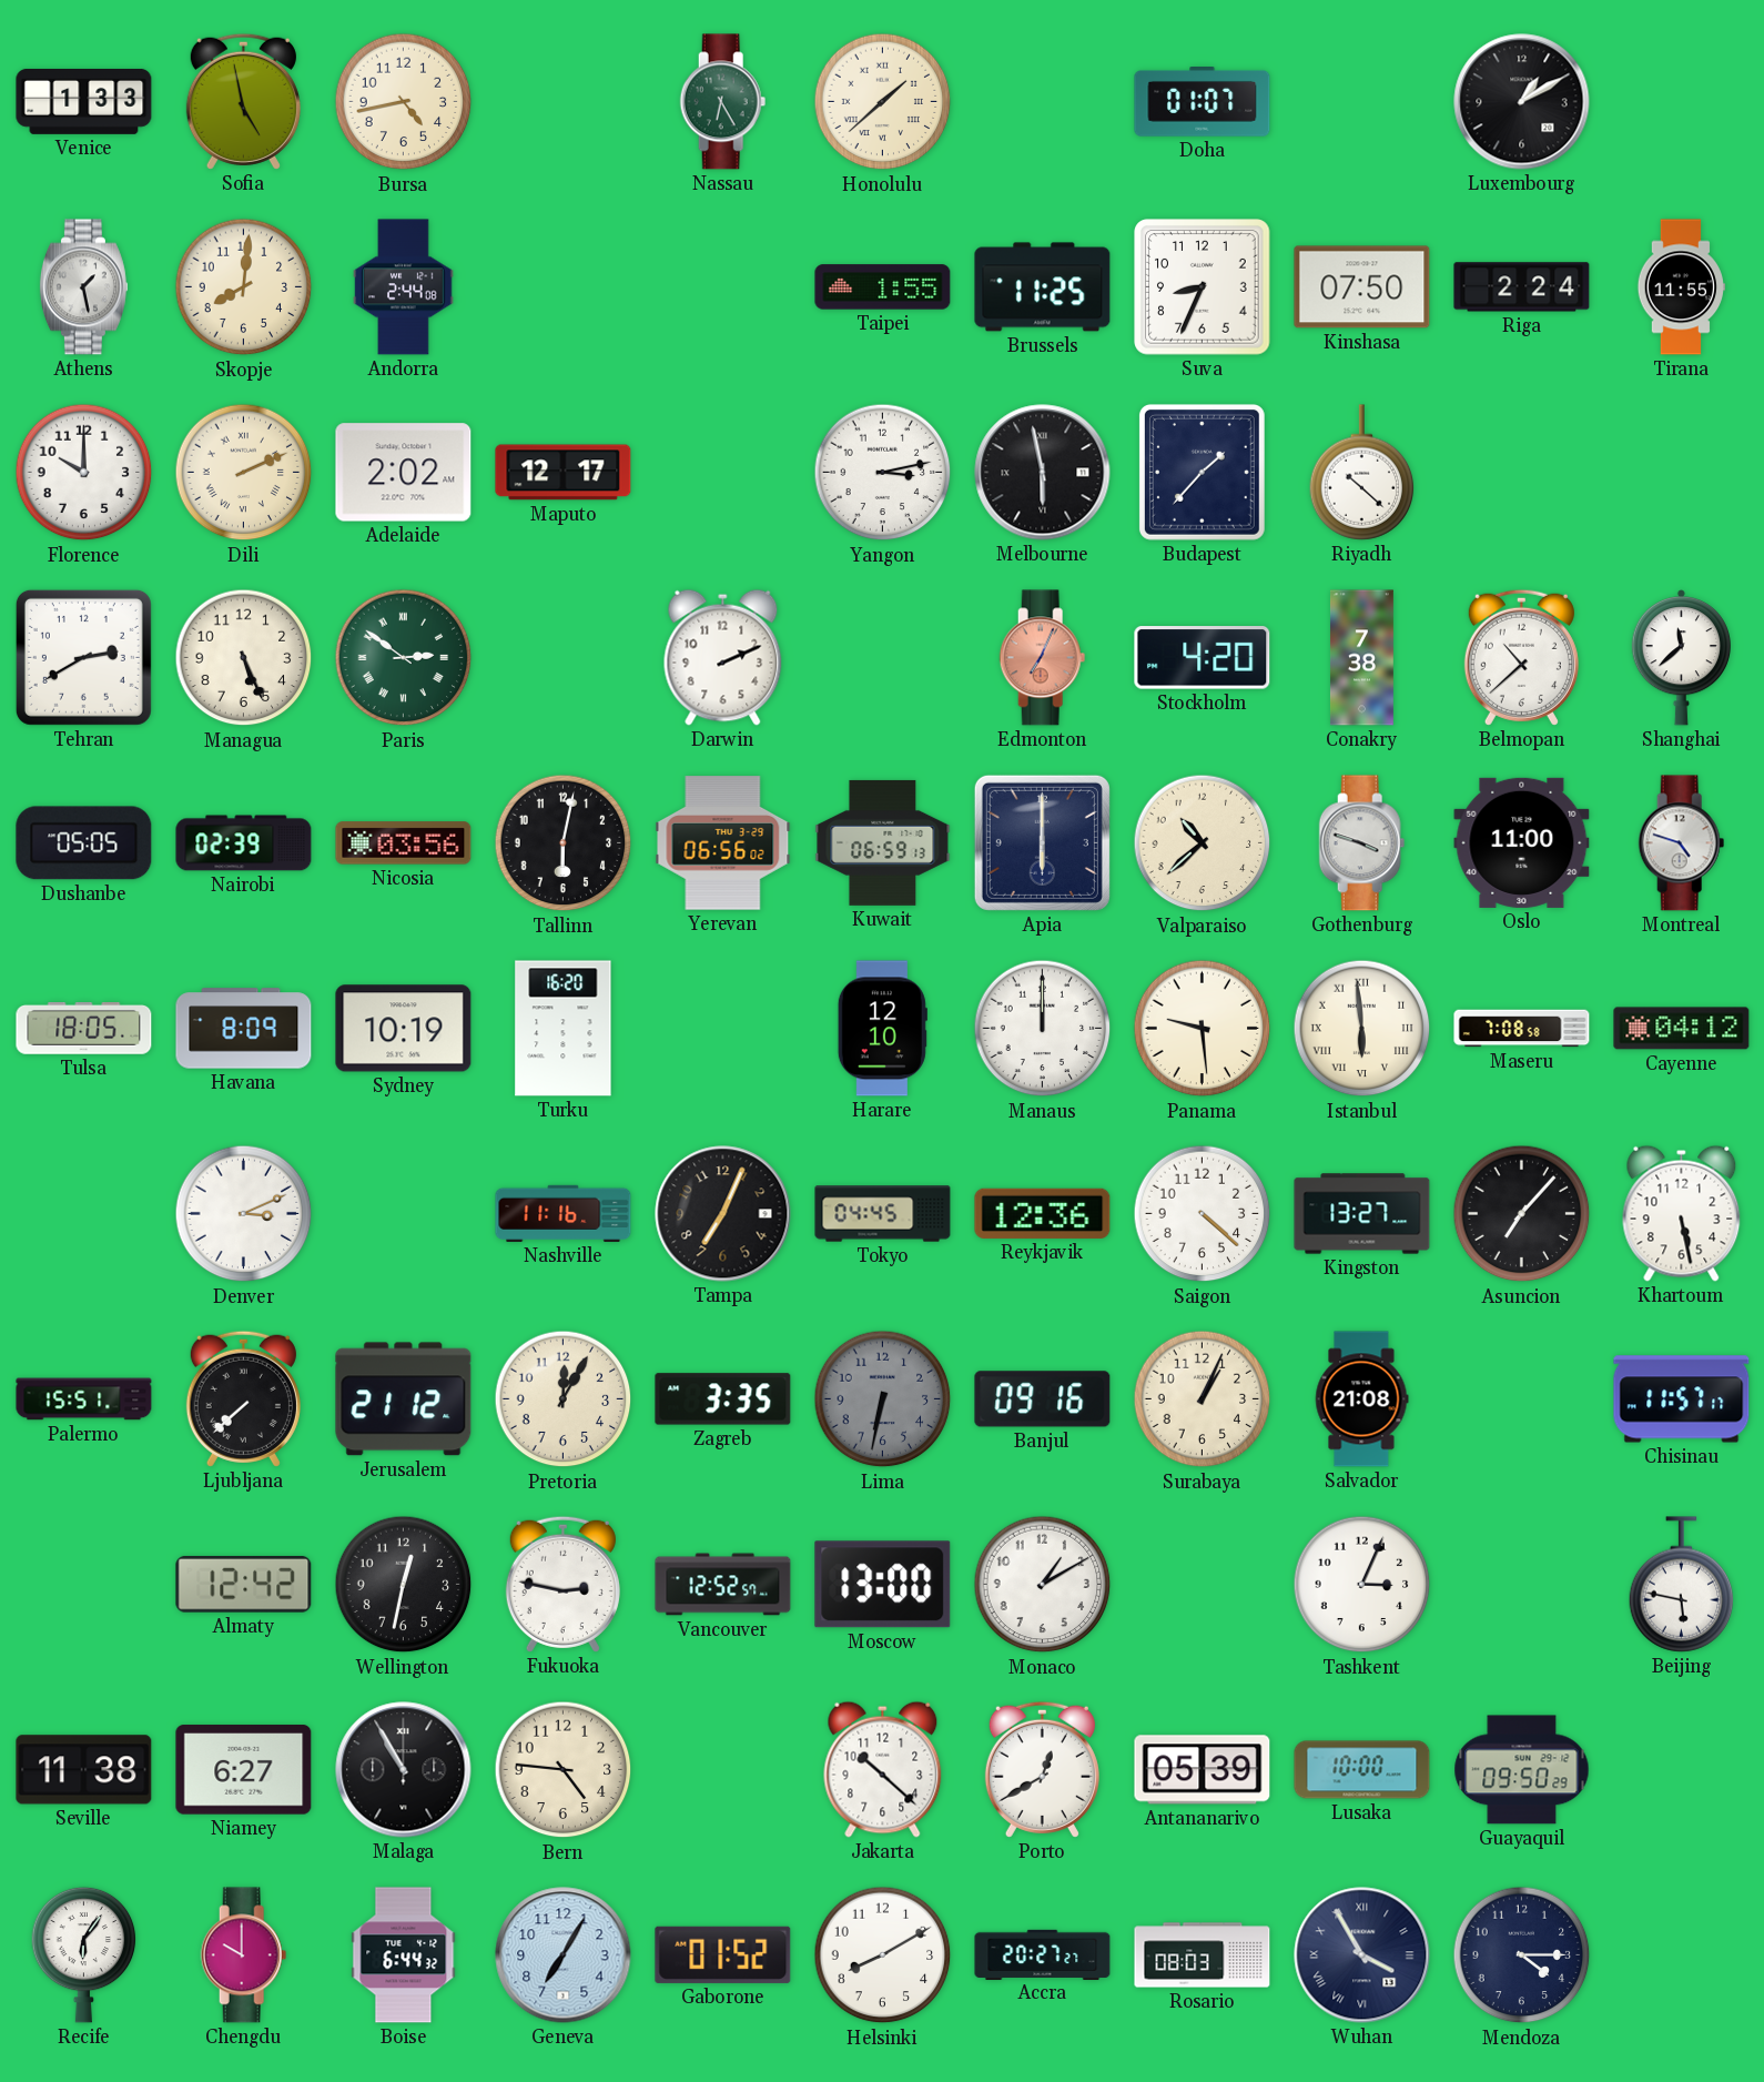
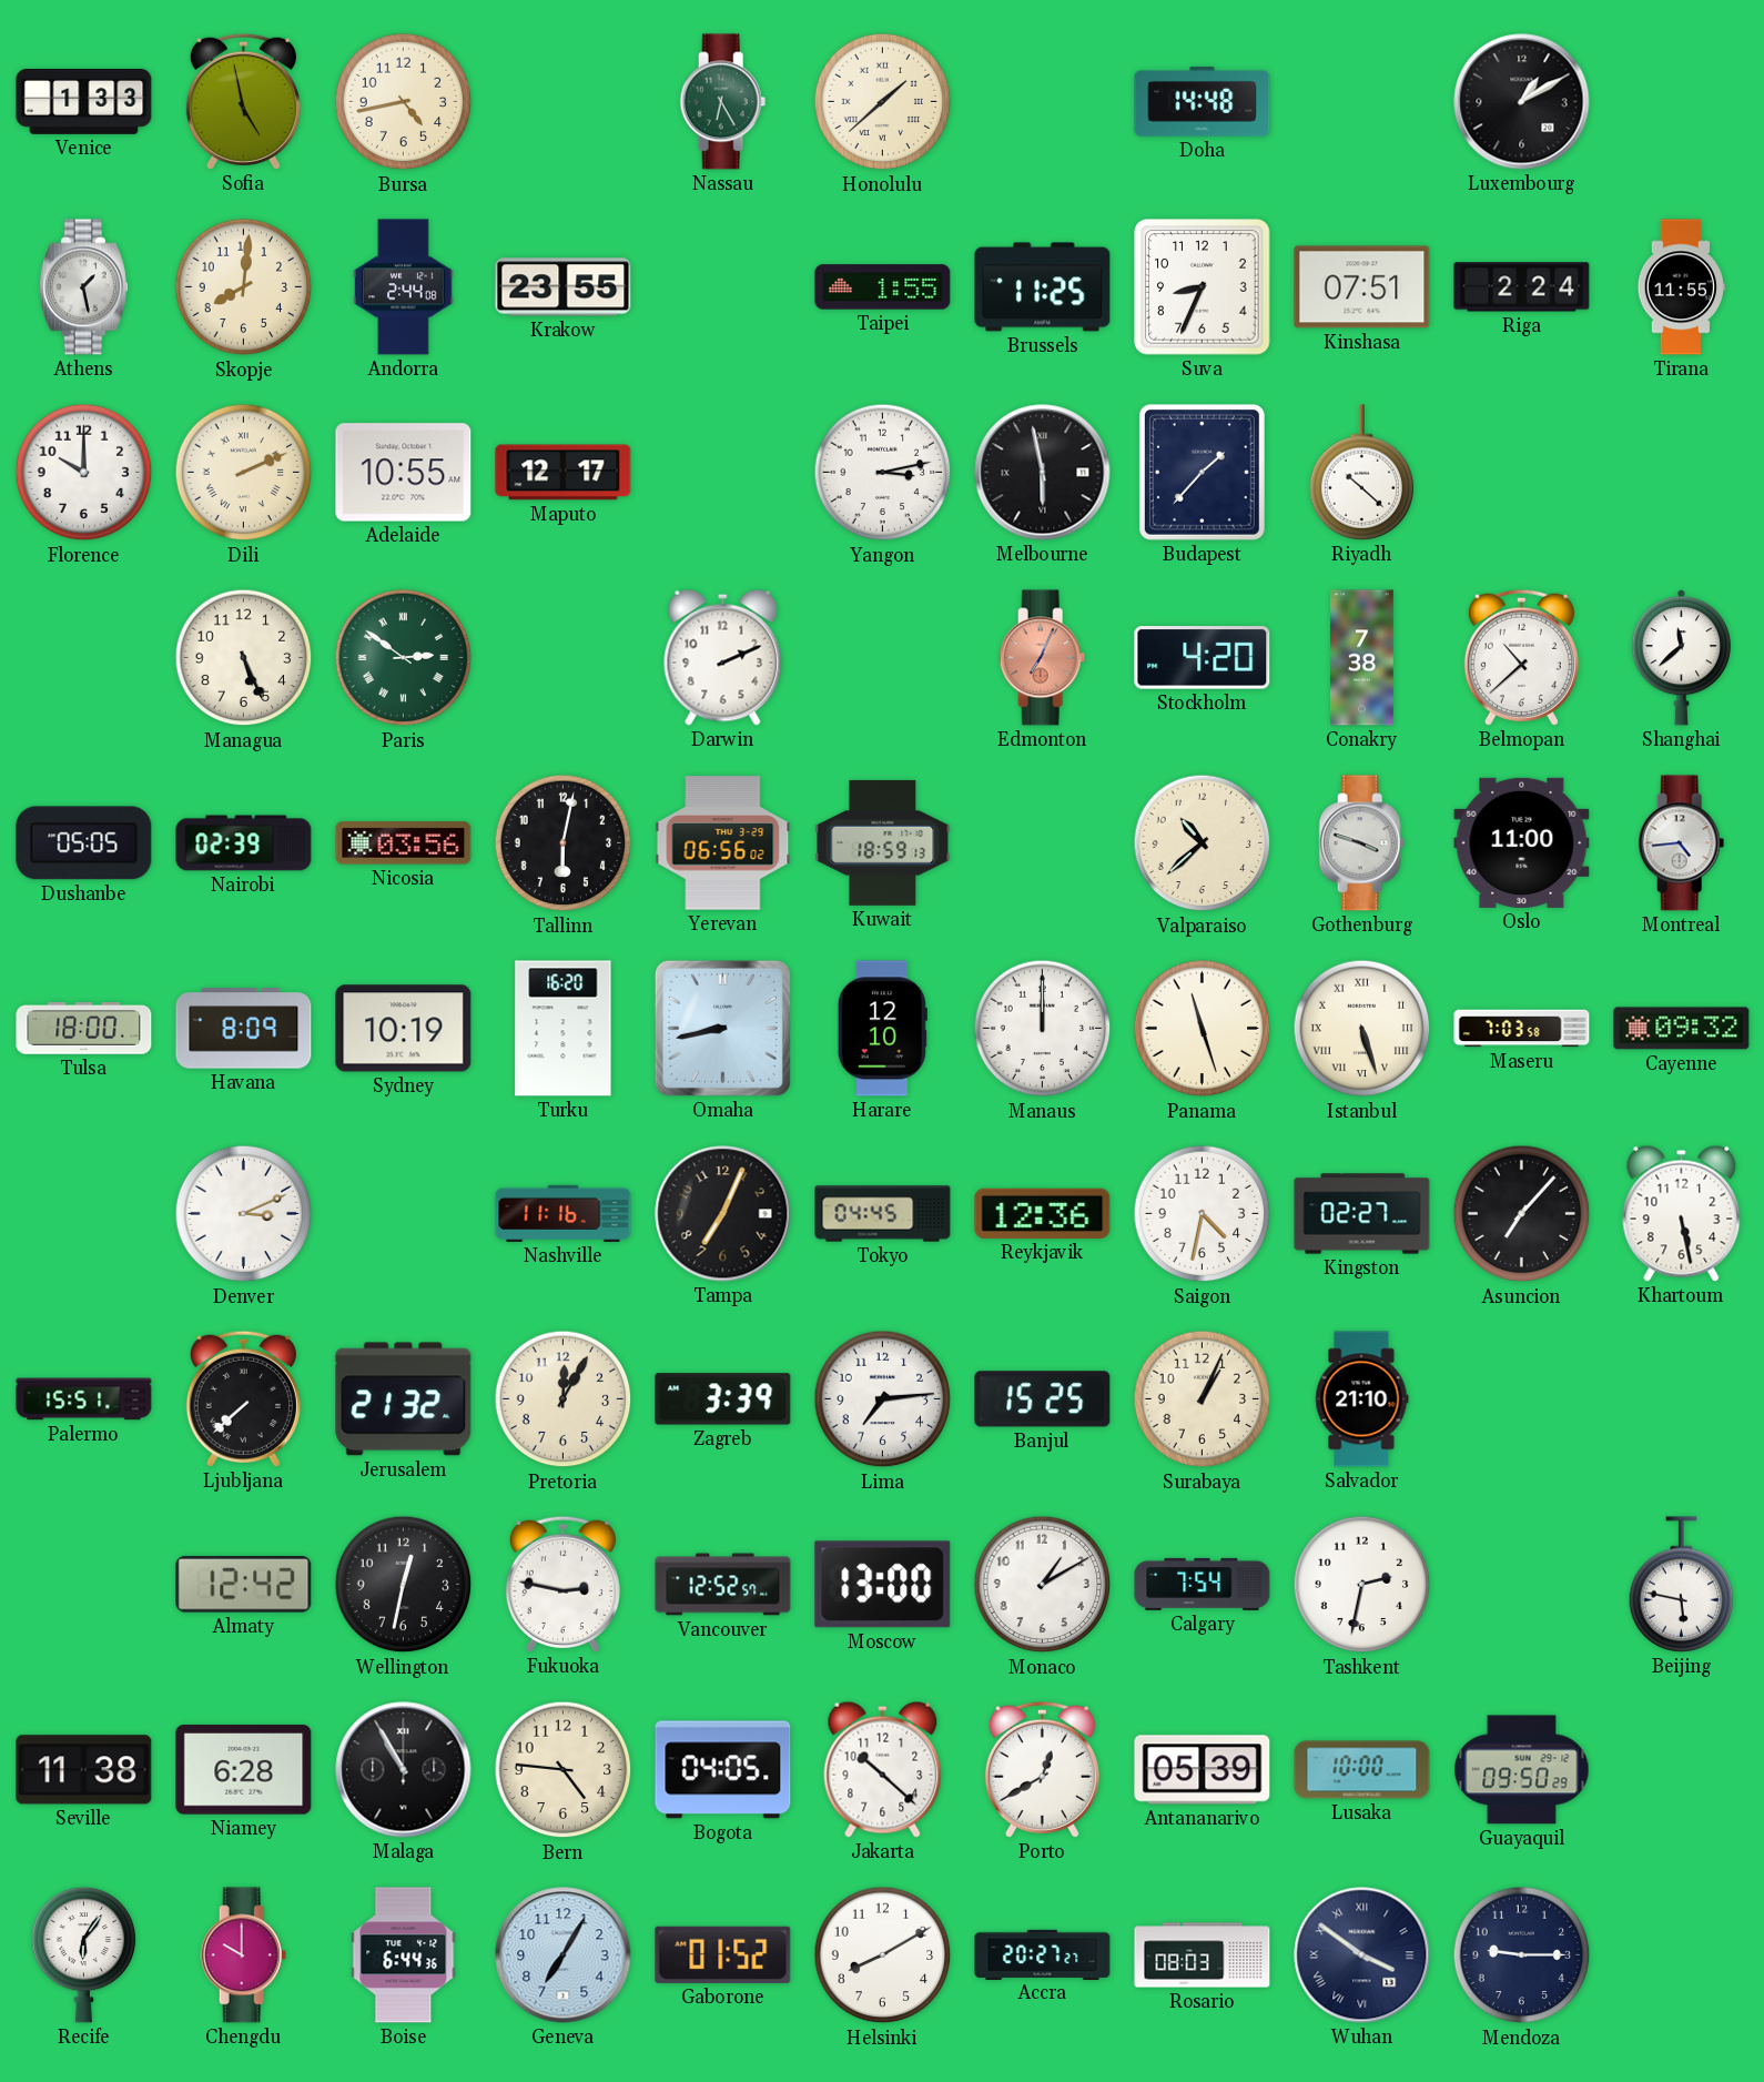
Doha: 01:07 -> 14:48
Krakow: none -> 23:55
Kinshasa: 07:50 -> 07:51
Adelaide: 2:02 -> 10:55
Tehran: 2:40 -> none
Kuwait: 06:59 -> 18:59
Apia: 6:00 -> none
Montreal: 4:48 -> 4:44
Tulsa: 18:05 -> 18:00
Omaha: none -> 8:43
Panama: 9:29 -> 11:27
Istanbul: 5:59 -> 5:27
Maseru: 7:08 -> 7:03
Cayenne: 04:12 -> 09:32
Saigon: 4:22 -> 4:32
Kingston: 13:27 -> 02:27
Jerusalem: 21:12 -> 21:32
Zagreb: 3:35 -> 3:39
Lima: 6:32 -> 7:14
Lima dial: grey -> white
Banjul: 09:16 -> 15:25
Salvador: 21:08 -> 21:10
Chisinau: 11:57 -> none
Calgary: none -> 7:54
Tashkent: 3:04 -> 2:32
Niamey: 6:27 -> 6:28
Bogota: none -> 04:05
Boise: 6:44:32 -> 6:44:36
Wuhan: 3:55 -> 3:51
Mendoza: 4:15 -> 9:15
